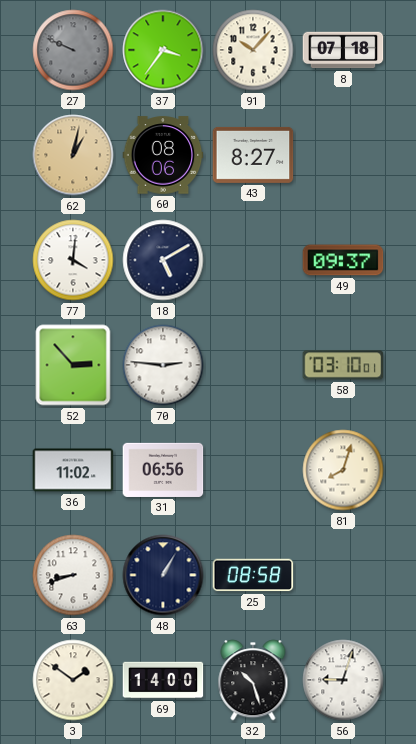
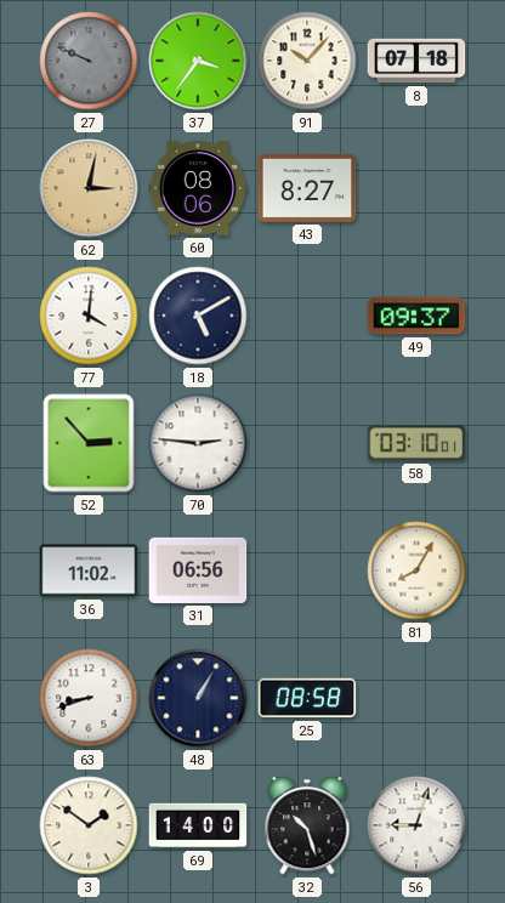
62: 1:02 -> 3:02
81: 8:03 -> 8:05
